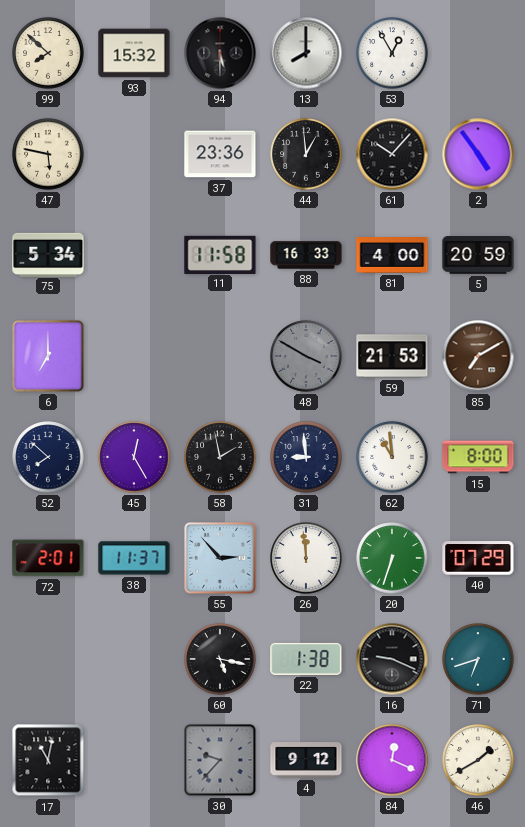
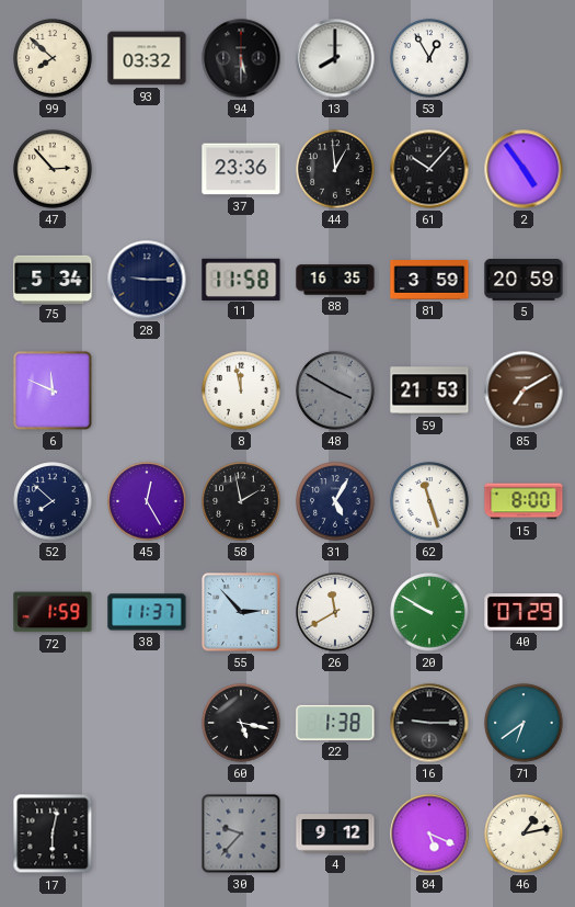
93: 15:32 -> 03:32
47: 5:47 -> 2:53
28: none -> 9:15
88: 16:33 -> 16:35
81: 4:00 -> 3:59
6: 7:00 -> 11:49
8: none -> 11:58
31: 8:59 -> 5:05
62: 10:59 -> 11:27
72: 2:01 -> 1:59
26: 11:59 -> 11:40
20: 6:33 -> 9:50
16: 9:19 -> 9:15
71: 6:42 -> 6:39
17: 11:02 -> 6:02
84: 12:19 -> 5:19
46: 1:40 -> 1:13
